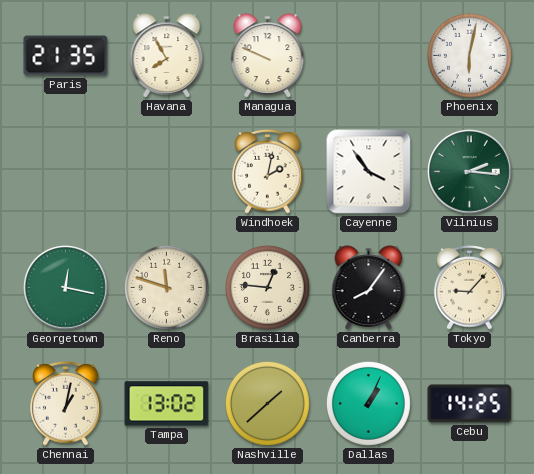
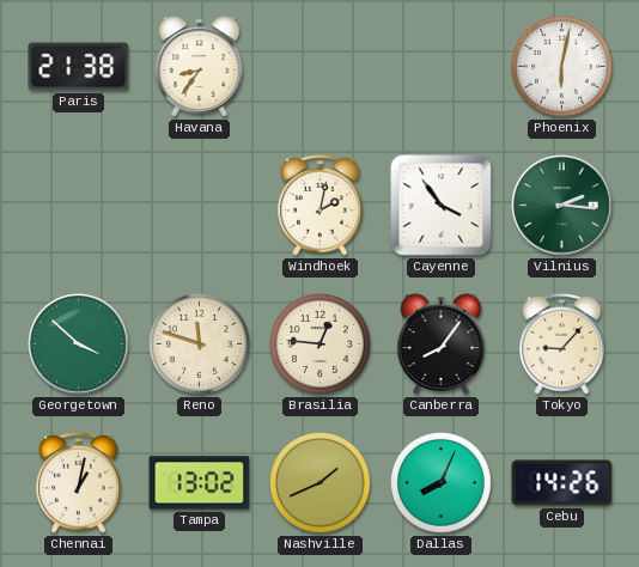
Paris: 21:35 -> 21:38
Havana: 7:55 -> 8:36
Managua: 9:49 -> none
Georgetown: 12:17 -> 3:52
Nashville: 1:38 -> 1:41
Dallas: 1:04 -> 8:04
Cebu: 14:25 -> 14:26
